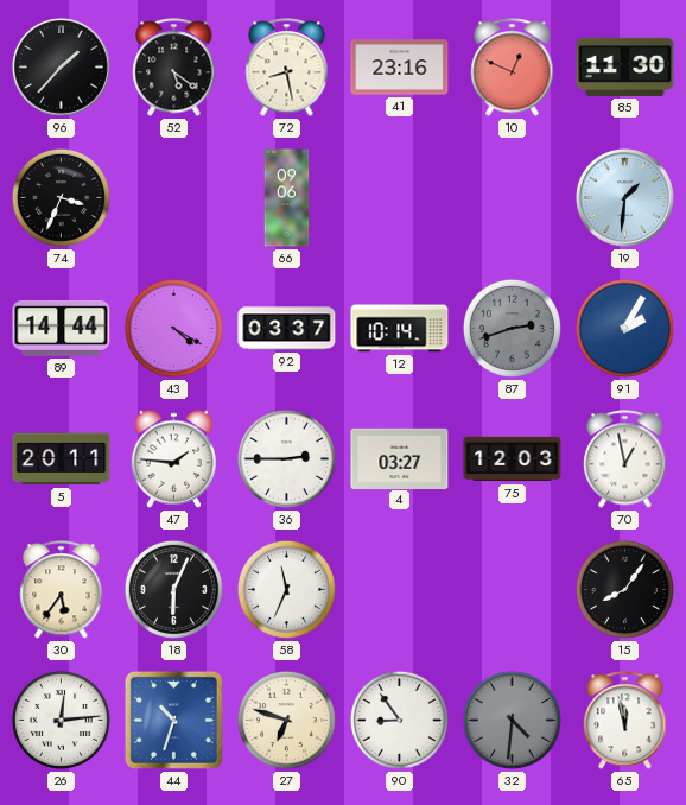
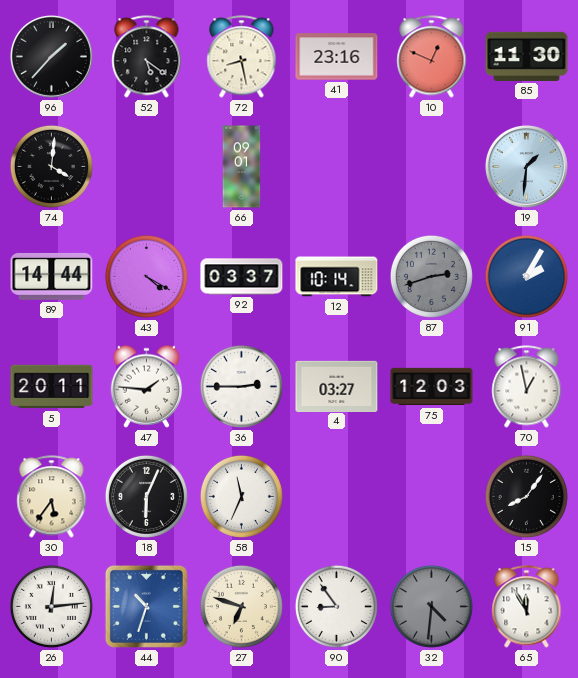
74: 3:34 -> 4:01
66: 09:06 -> 09:01
65: 11:58 -> 11:55
